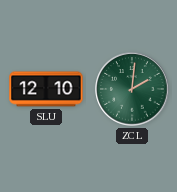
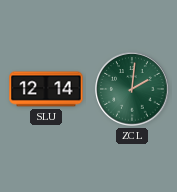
SLU: 12:10 -> 12:14
